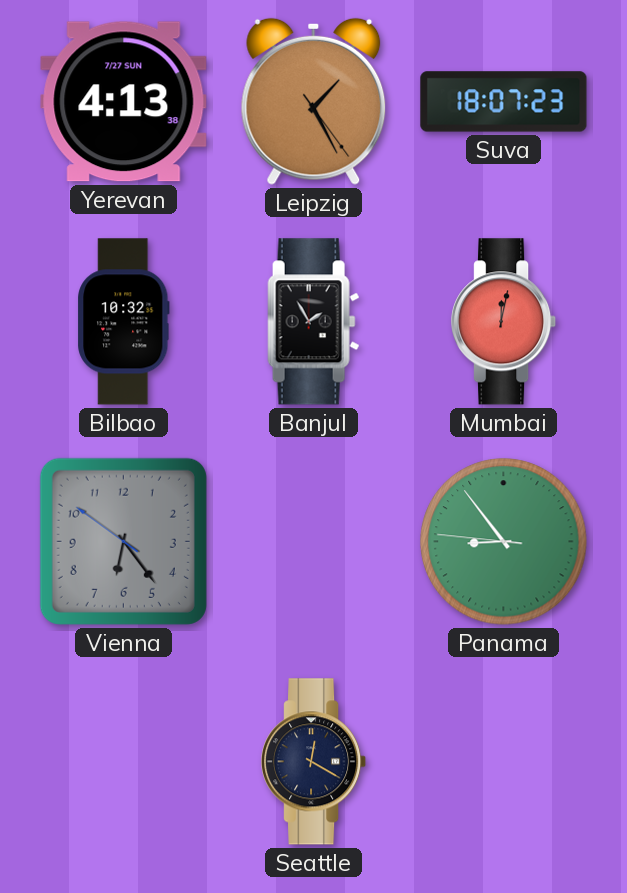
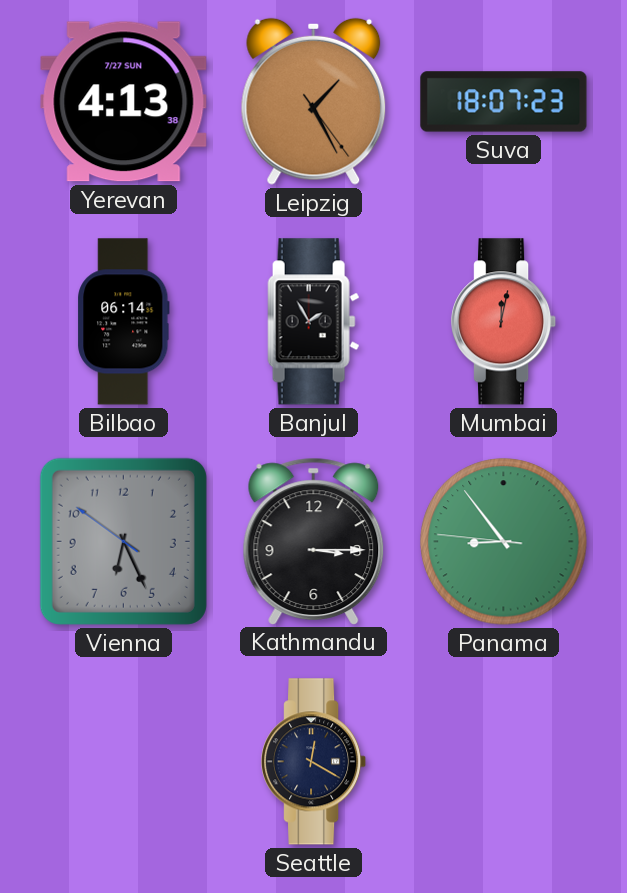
Bilbao: 10:32 -> 06:14
Vienna: 6:23 -> 6:25
Kathmandu: none -> 3:15
